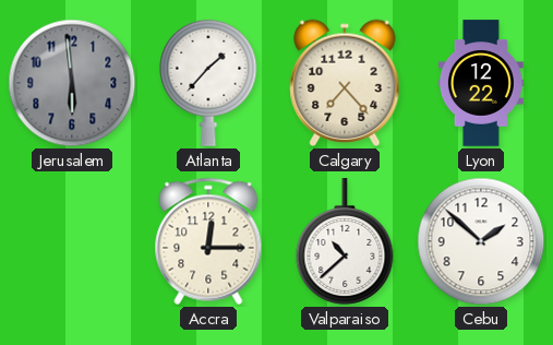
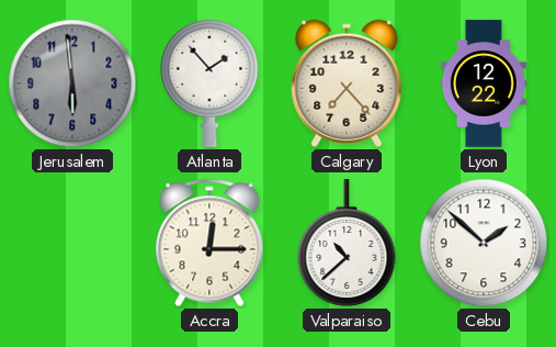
Atlanta: 1:37 -> 1:53
